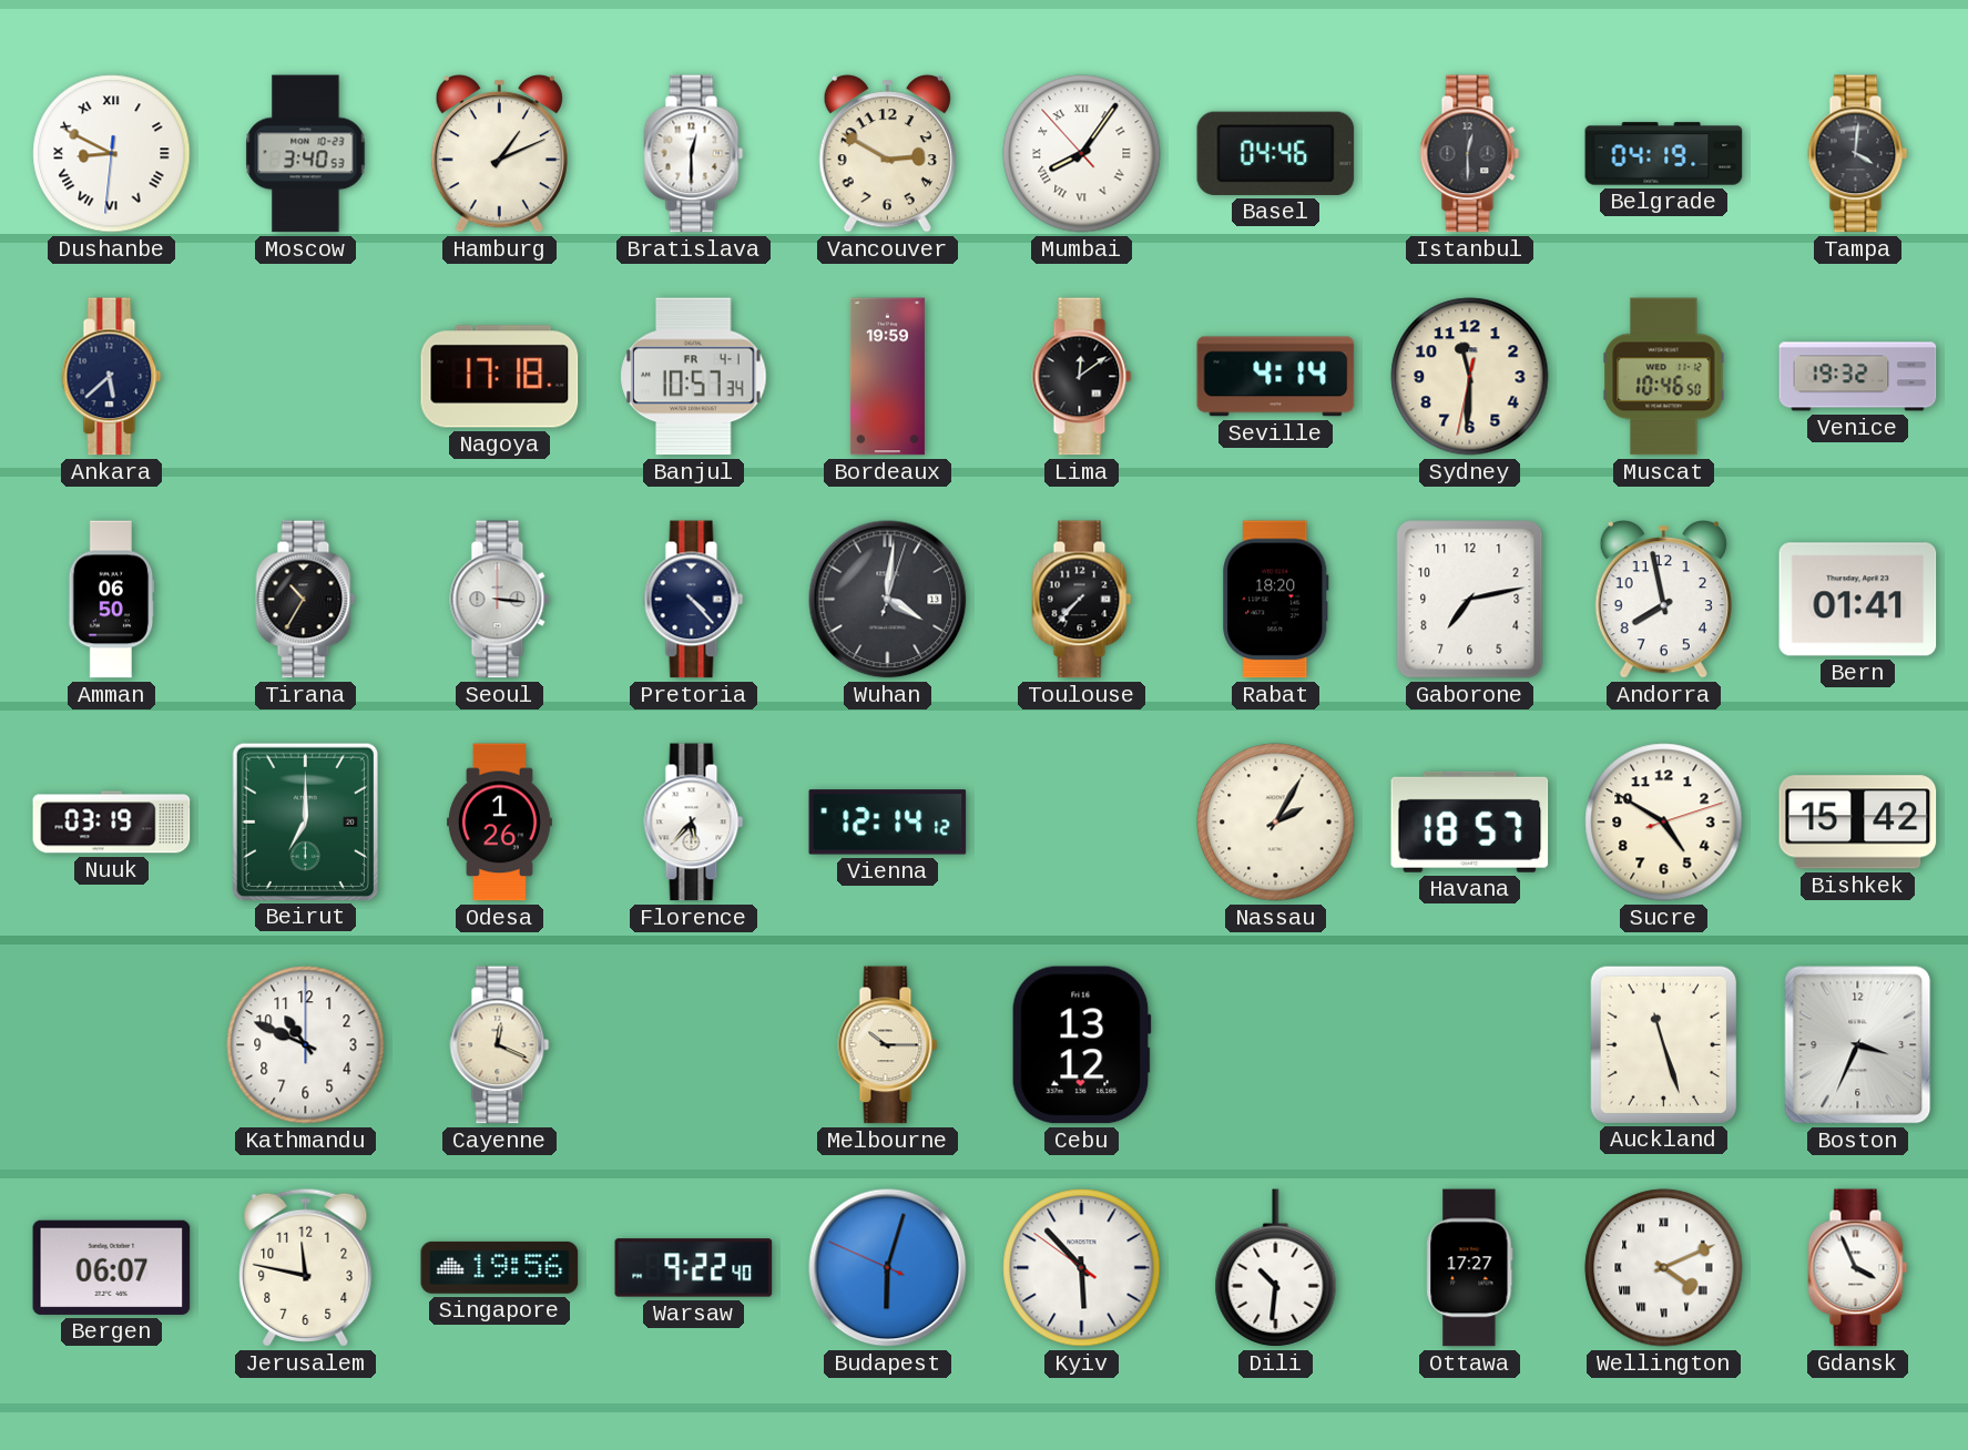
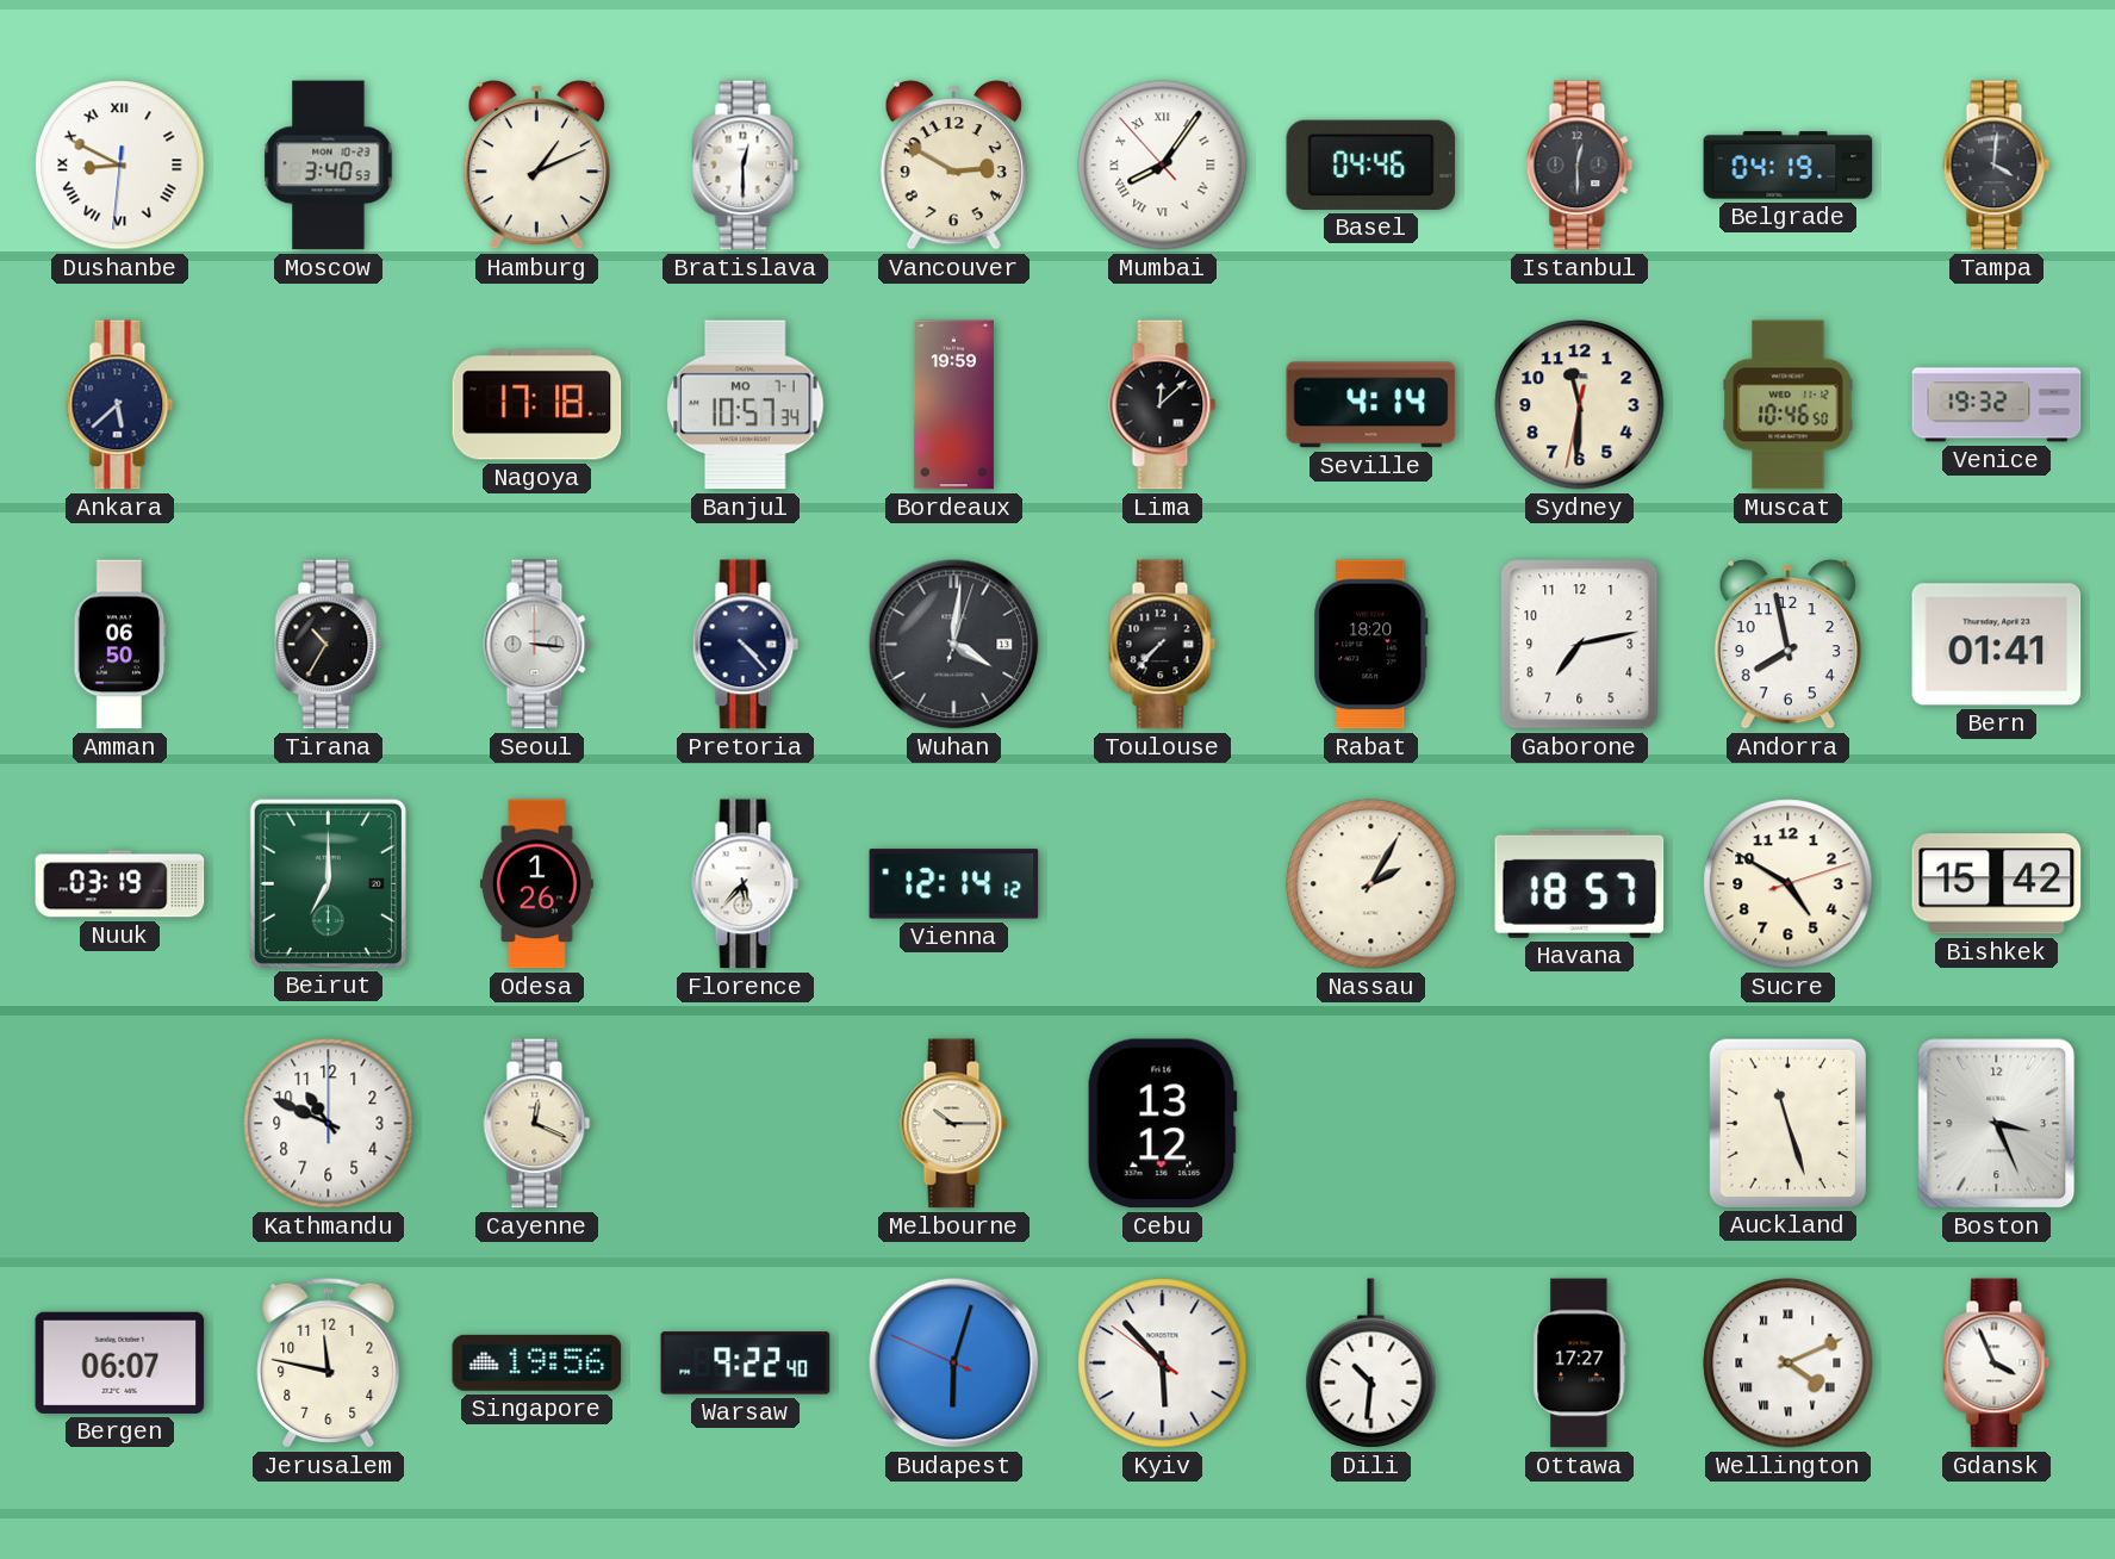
Banjul date: FR 4-1 -> MO 7-1
Lima: 12:09 -> 12:08
Boston: 3:34 -> 3:26
